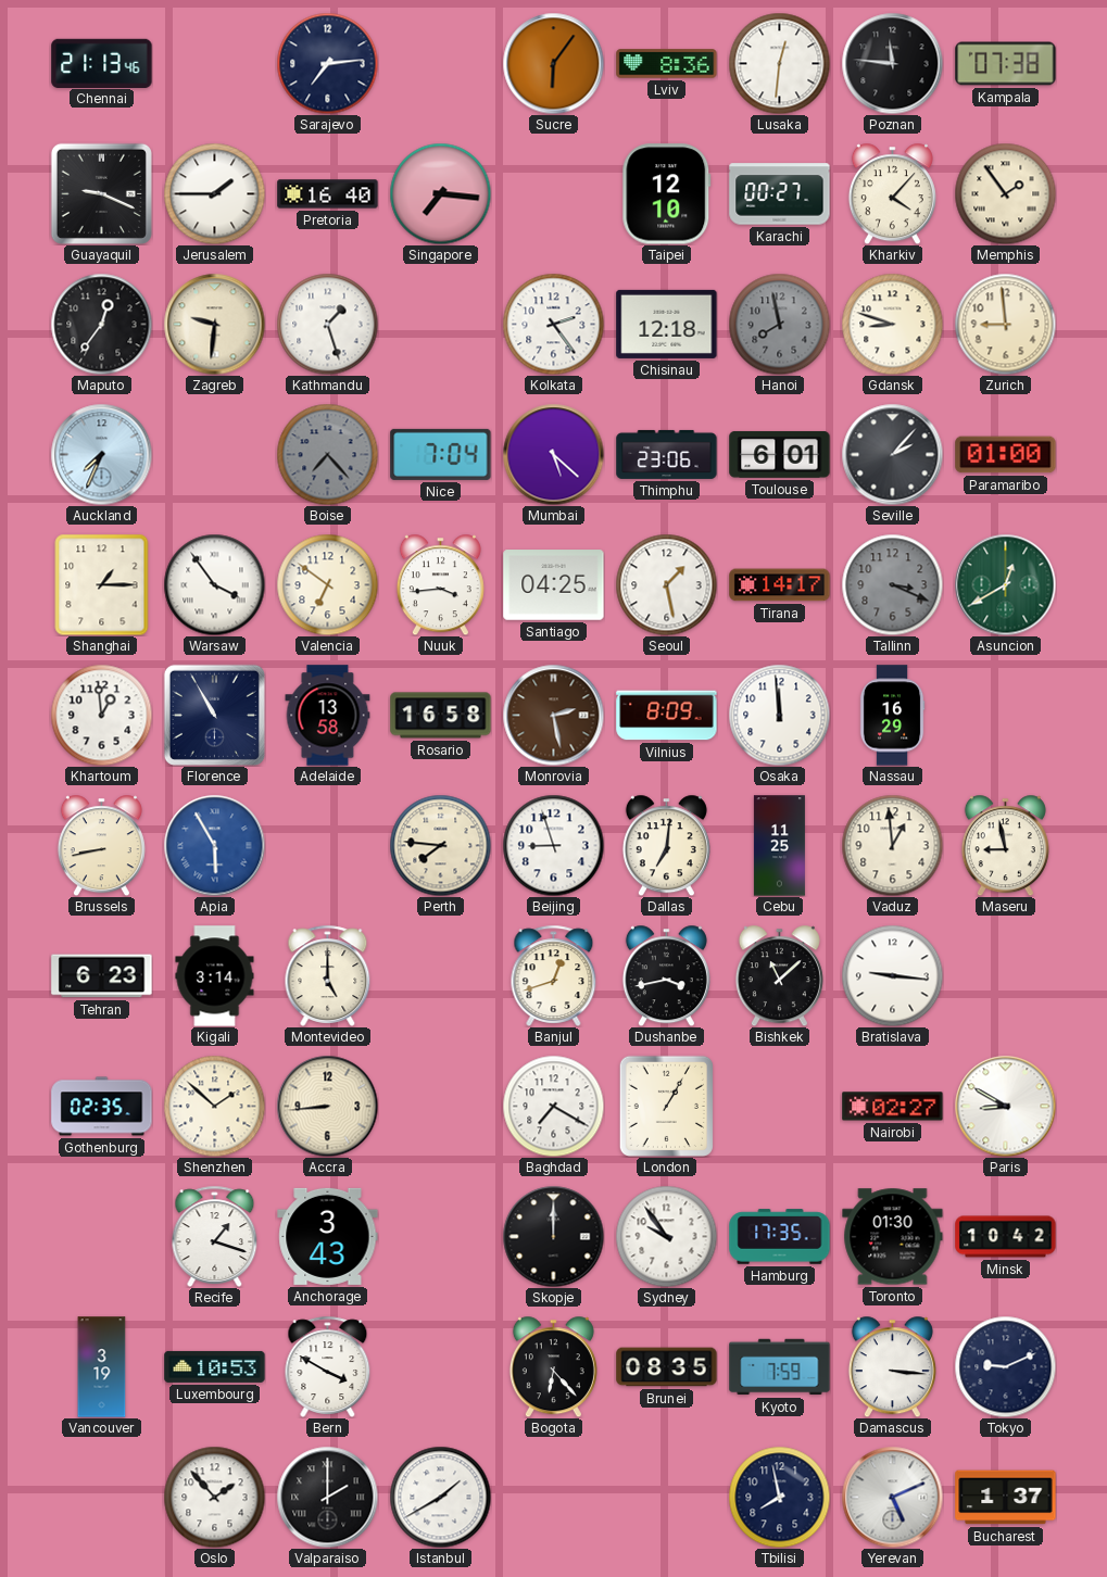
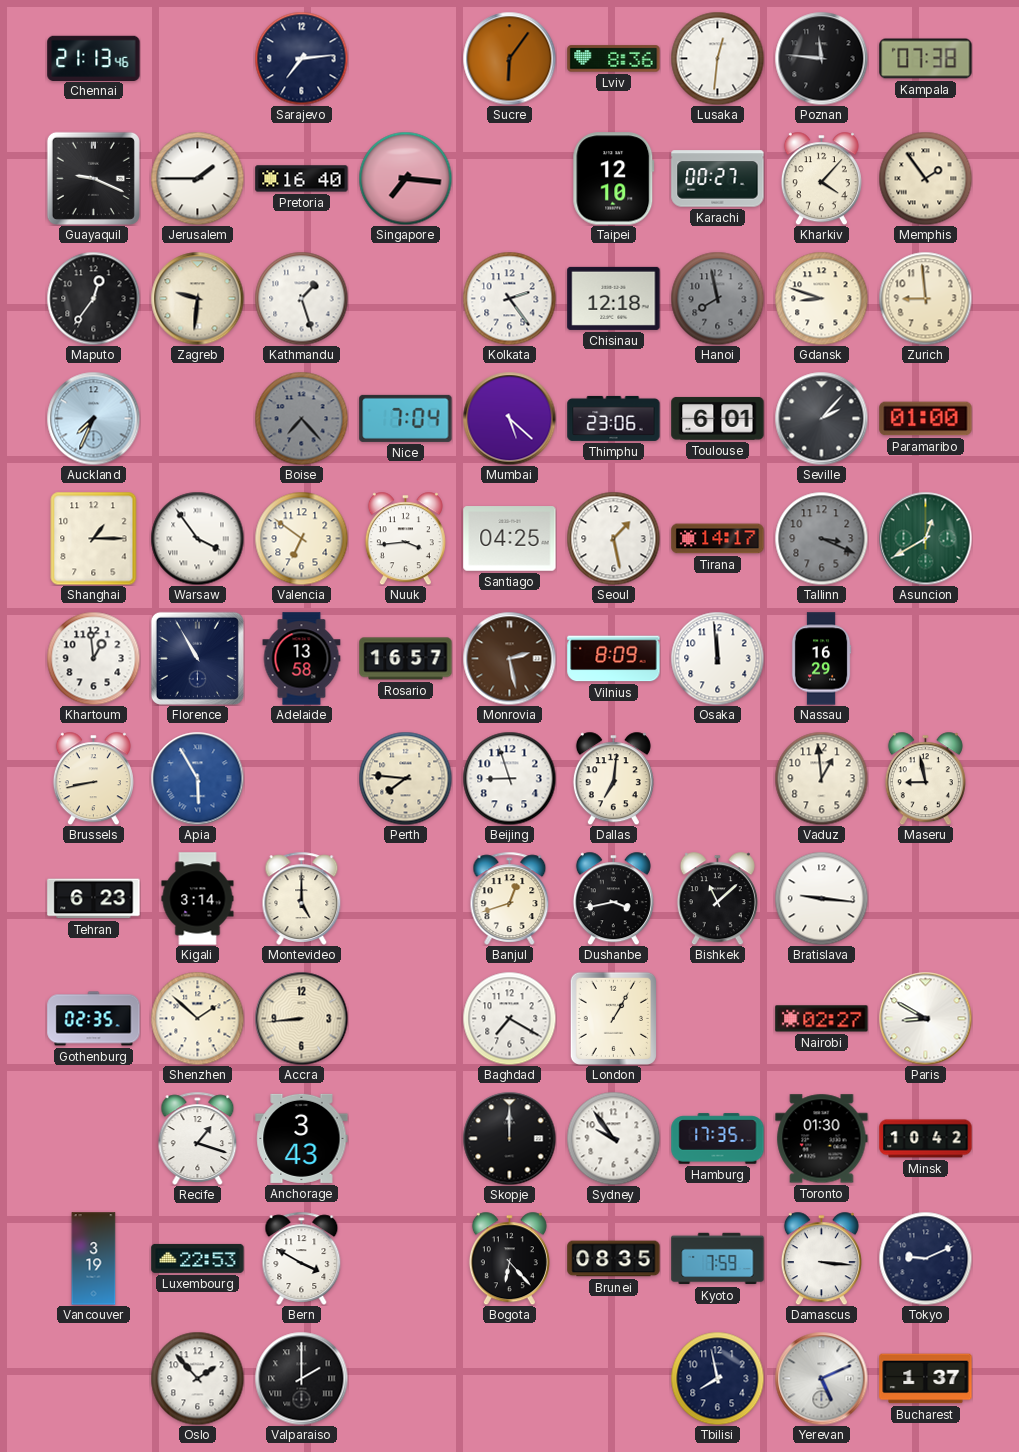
Rosario: 16:58 -> 16:57
Cebu: 11:25 -> none
Luxembourg: 10:53 -> 22:53
Istanbul: 1:40 -> none
